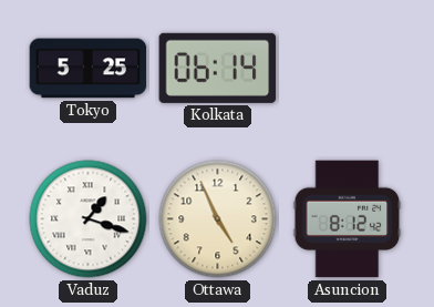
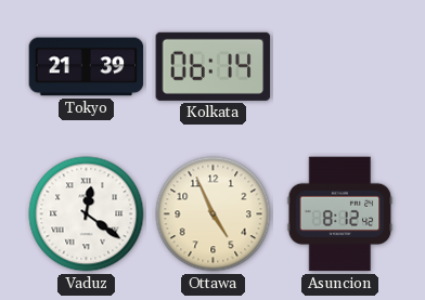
Tokyo: 5:25 -> 21:39
Vaduz: 1:18 -> 12:21
